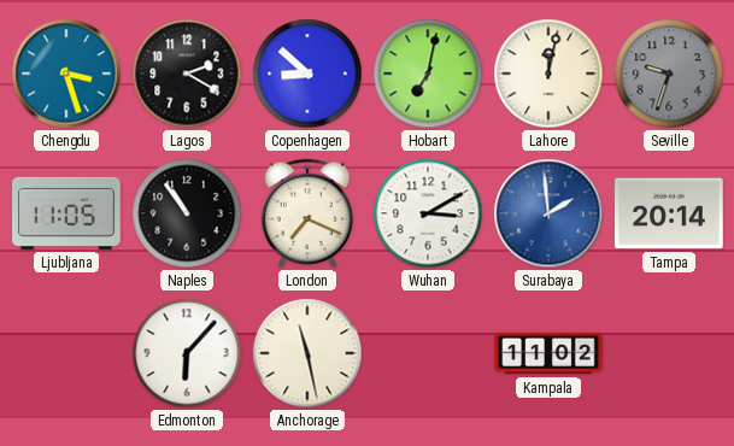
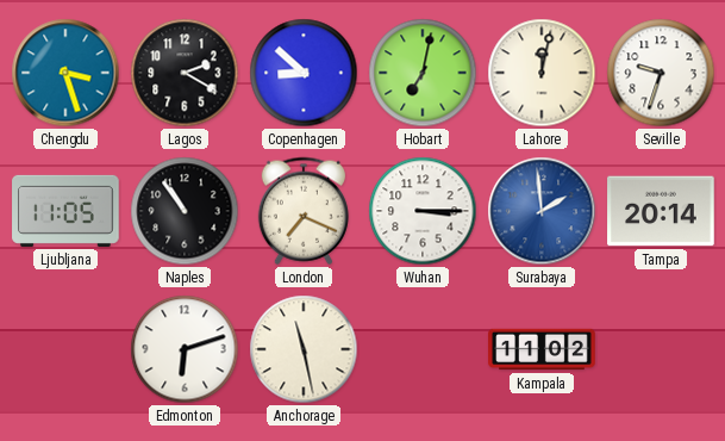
Seville dial: grey -> white
Wuhan: 3:10 -> 3:15
Edmonton: 6:07 -> 6:12
